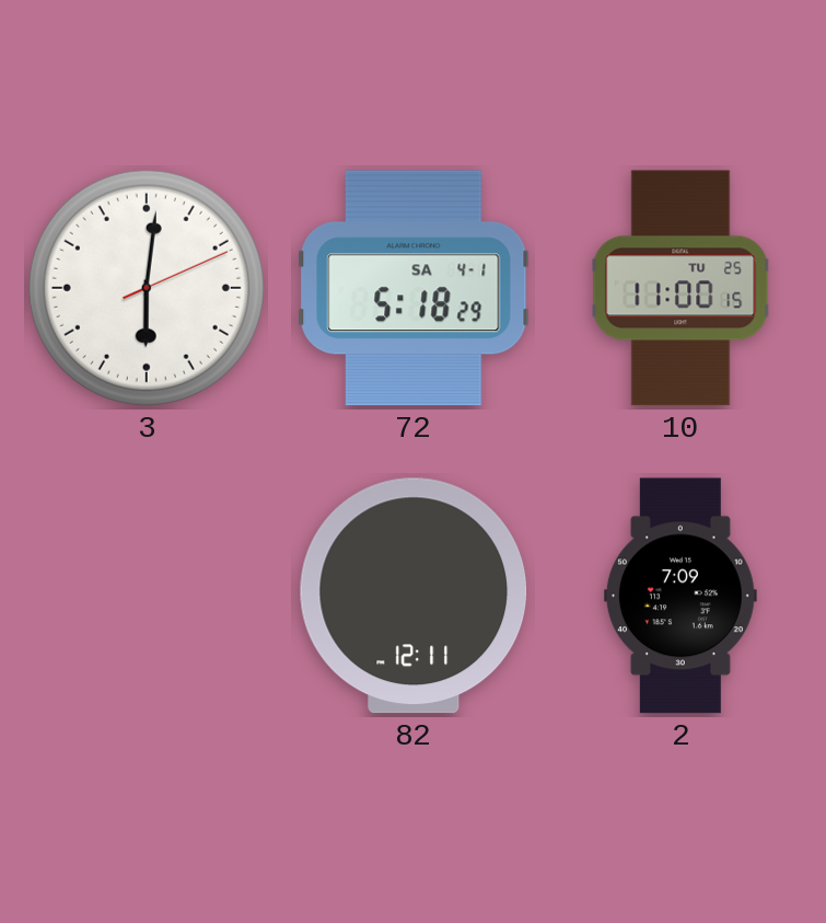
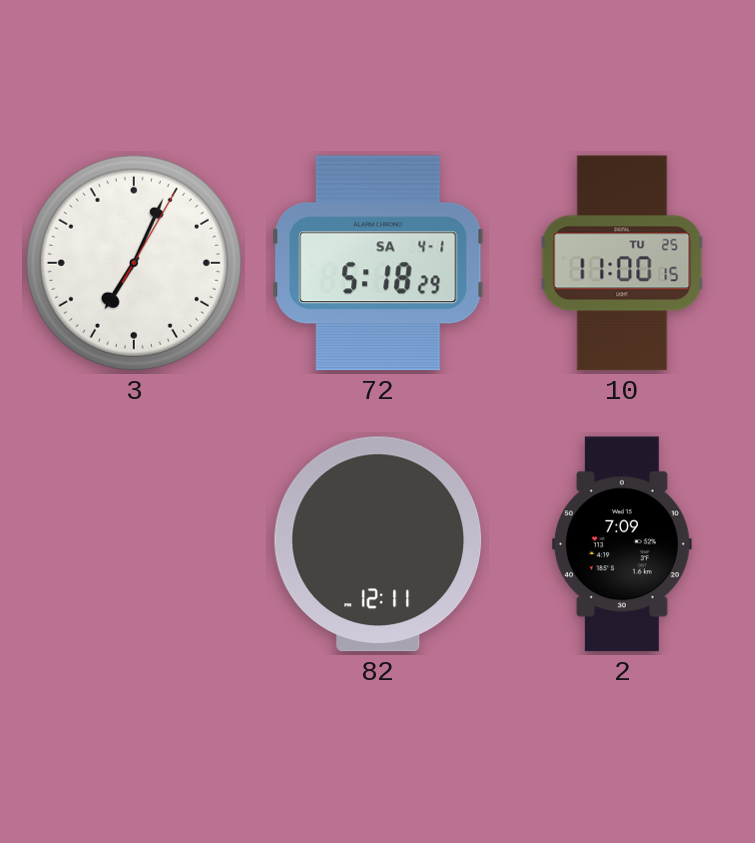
3: 6:01 -> 7:04
